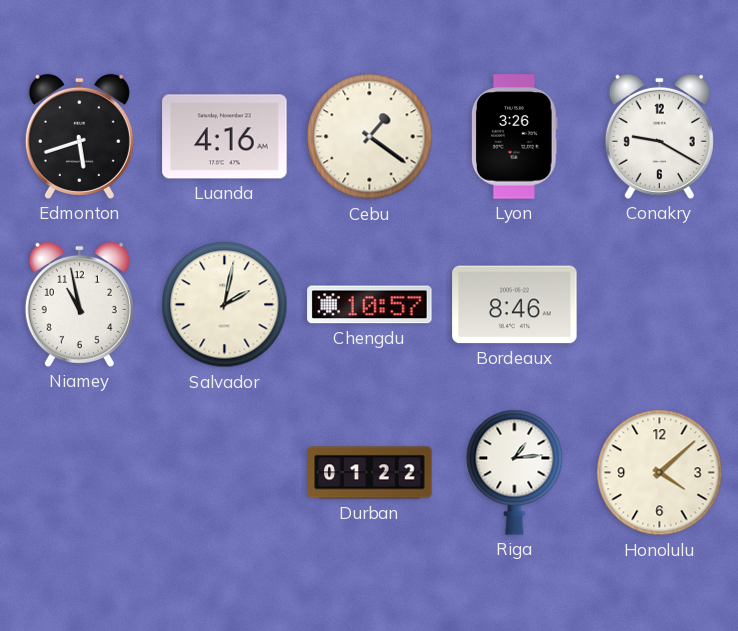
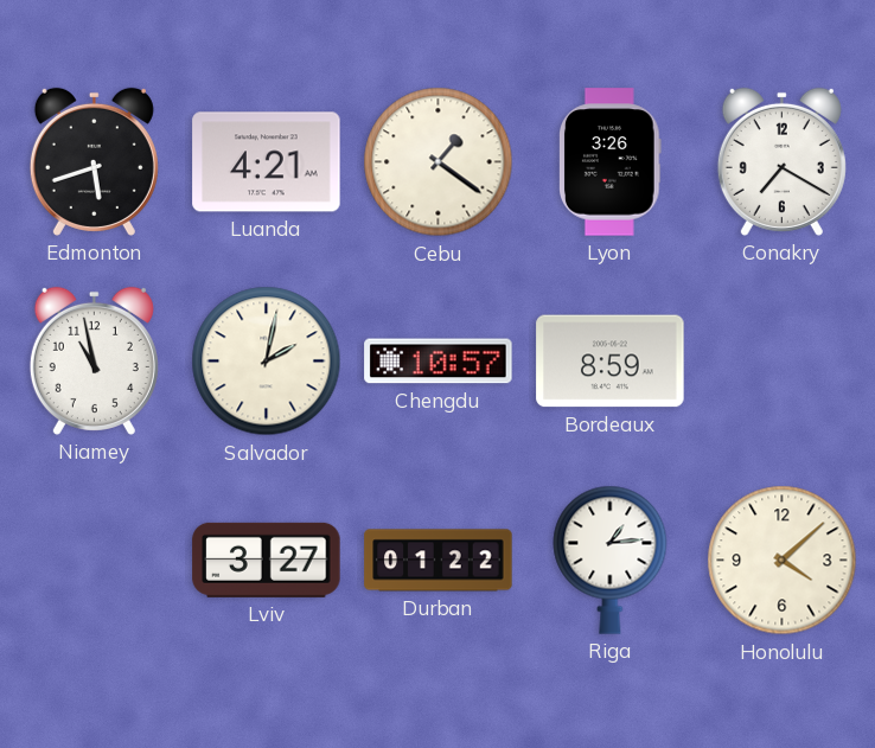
Luanda: 4:16 -> 4:21
Conakry: 9:20 -> 7:20
Bordeaux: 8:46 -> 8:59
Lviv: none -> 3:27
